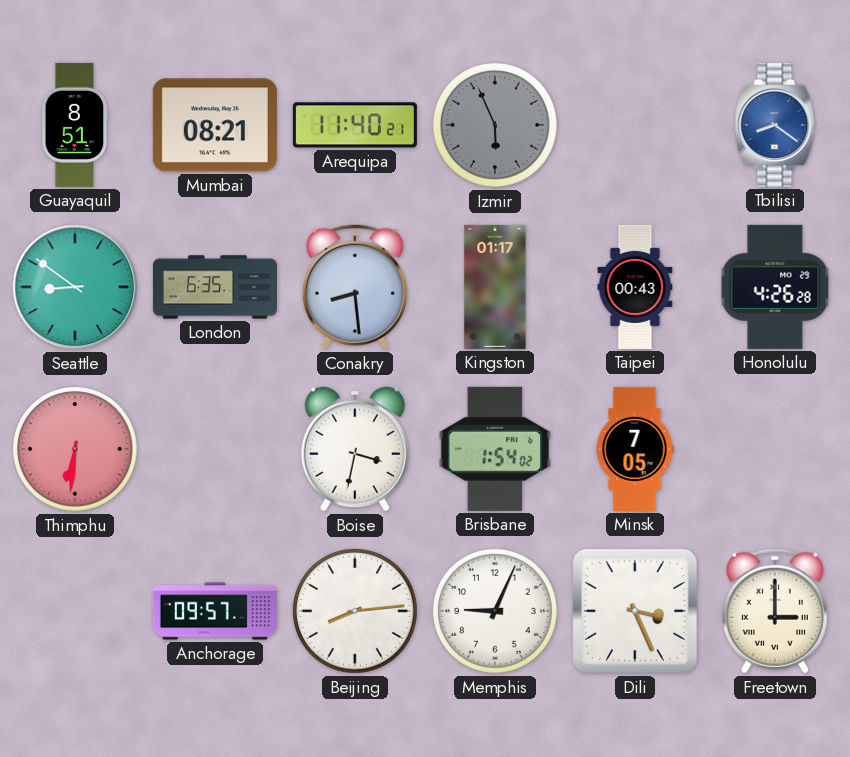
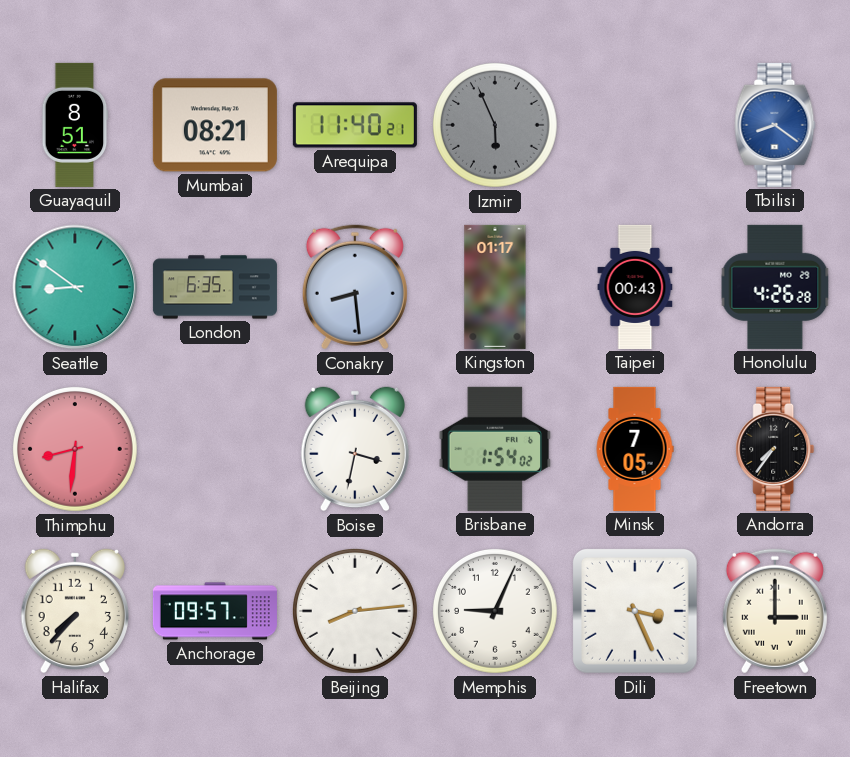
Thimphu: 6:31 -> 8:31
Andorra: none -> 7:36
Halifax: none -> 7:37
